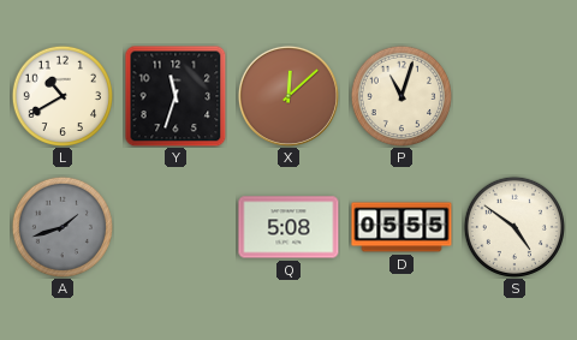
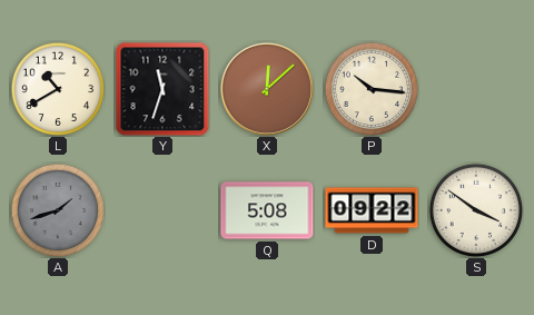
P: 11:03 -> 10:16
D: 05:55 -> 09:22
S: 4:51 -> 3:51
